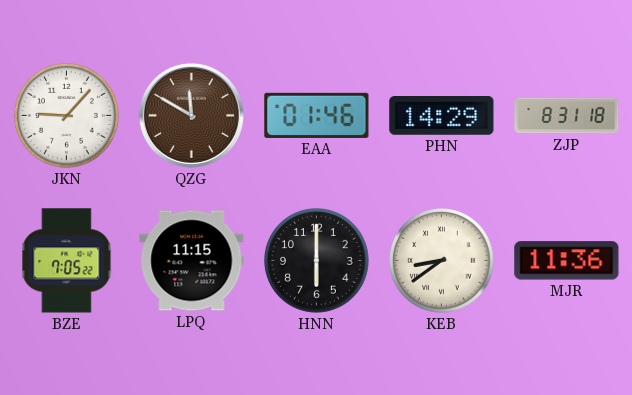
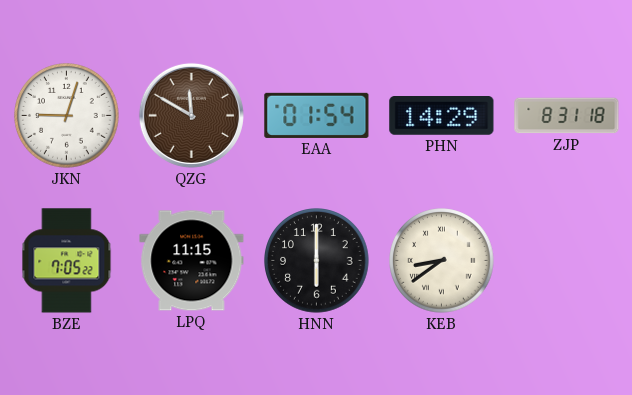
JKN: 9:07 -> 9:03
EAA: 01:46 -> 01:54
MJR: 11:36 -> none
